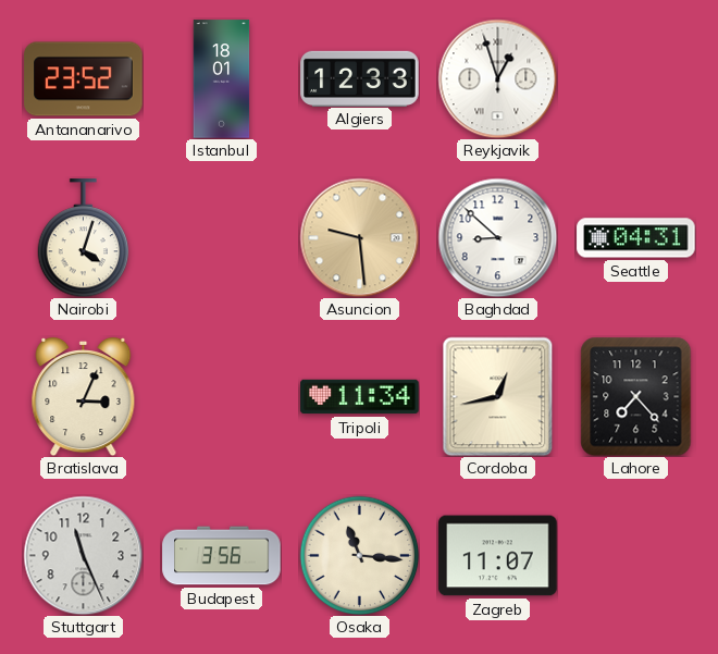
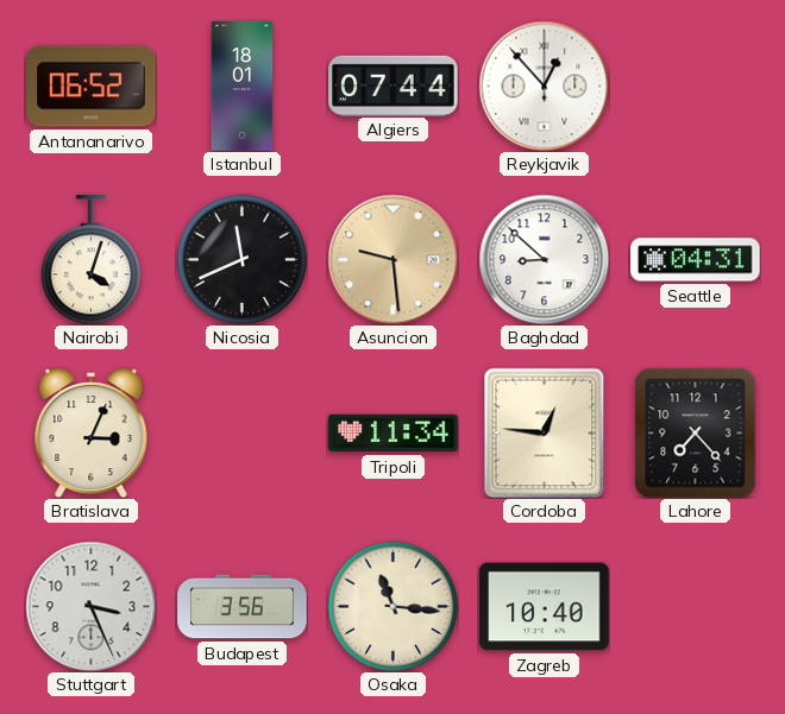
Antananarivo: 23:52 -> 06:52
Algiers: 12:33 -> 07:44
Reykjavik: 12:57 -> 12:53
Nicosia: none -> 11:41
Cordoba: 12:43 -> 12:46
Stuttgart: 11:26 -> 3:26
Zagreb: 11:07 -> 10:40
